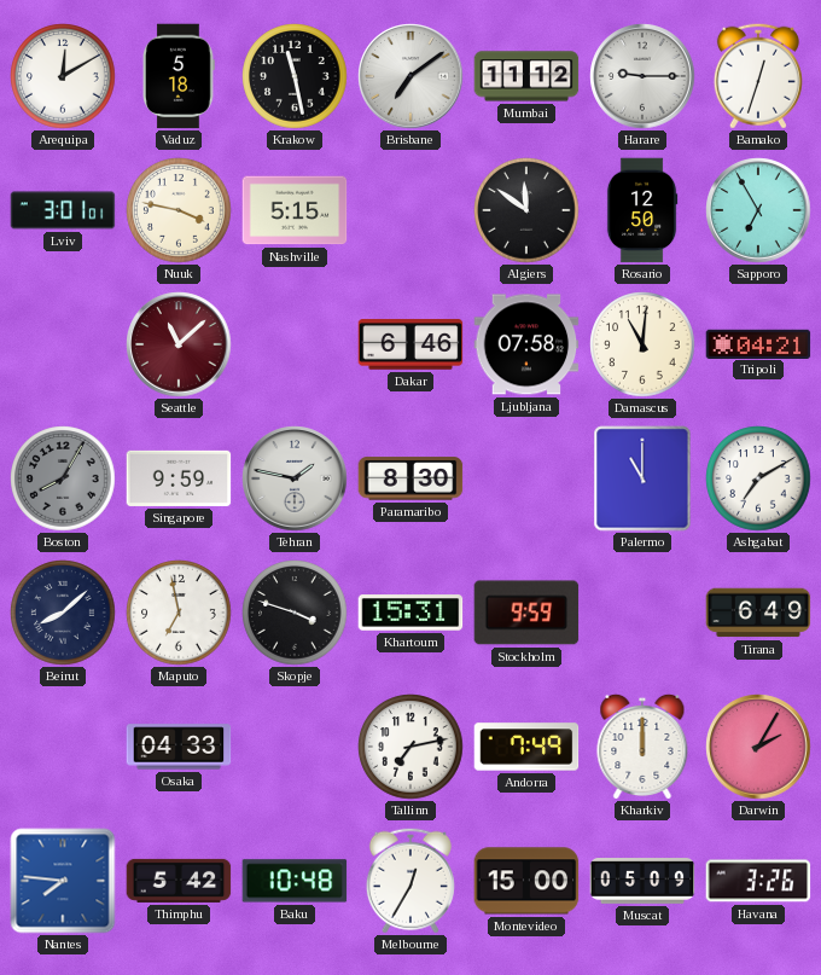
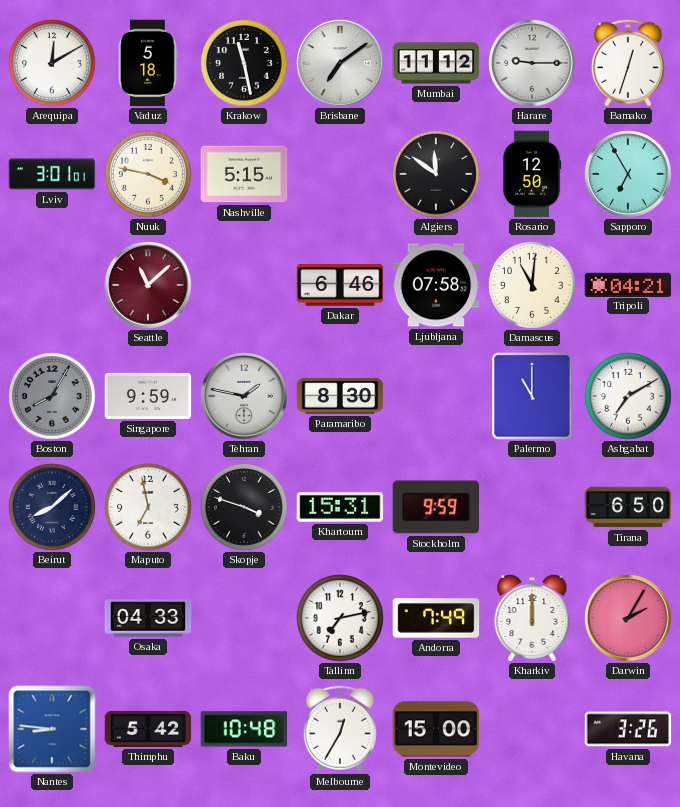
Tirana: 6:49 -> 6:50
Nantes: 7:46 -> 8:46
Muscat: 05:09 -> none
